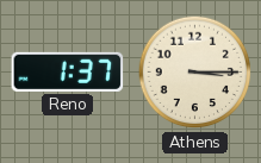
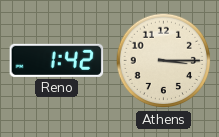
Reno: 1:37 -> 1:42
